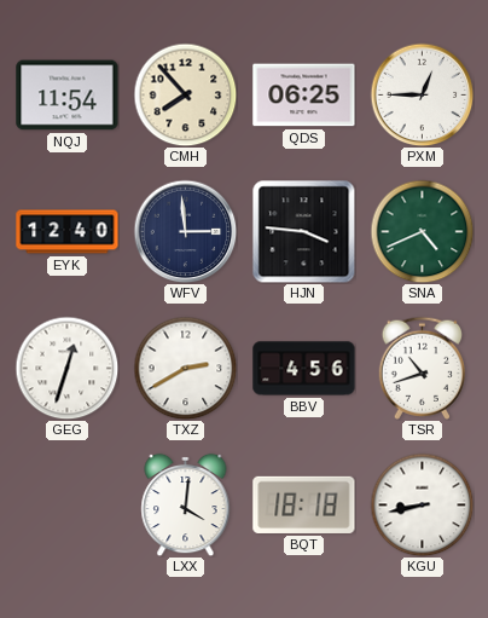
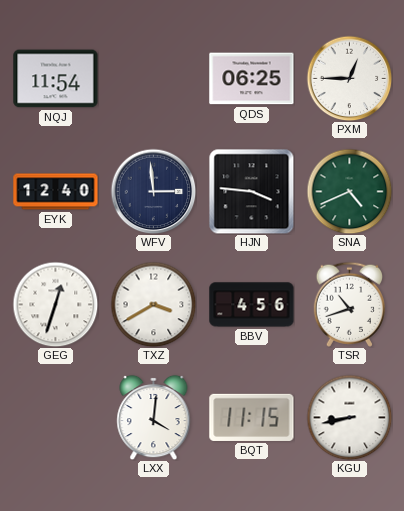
CMH: 7:53 -> none
TXZ: 2:40 -> 3:40
BQT: 18:18 -> 11:15
